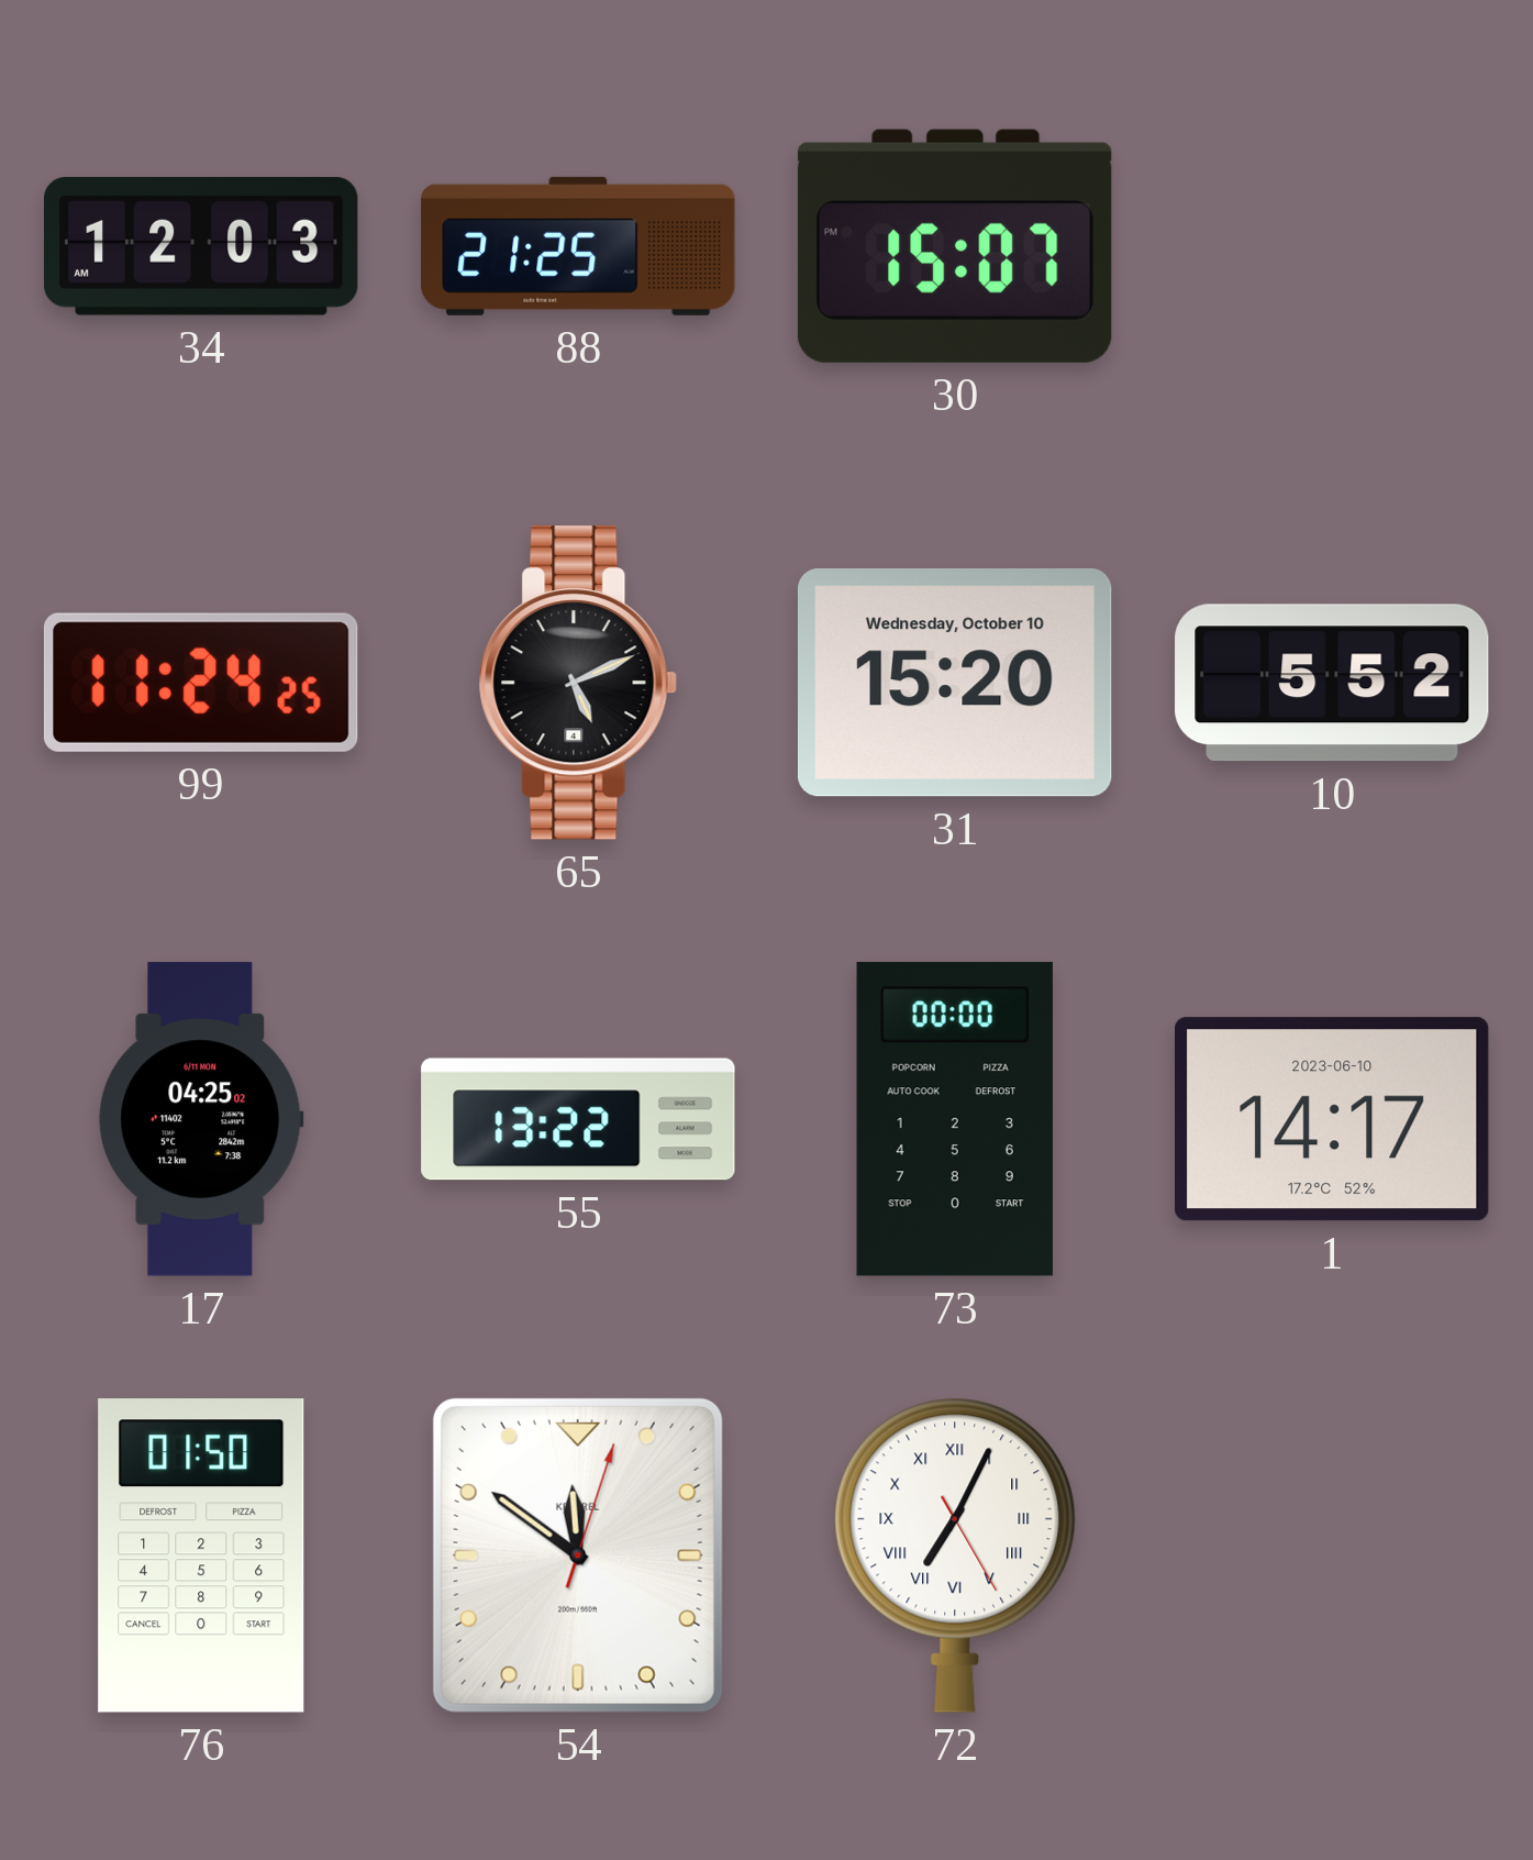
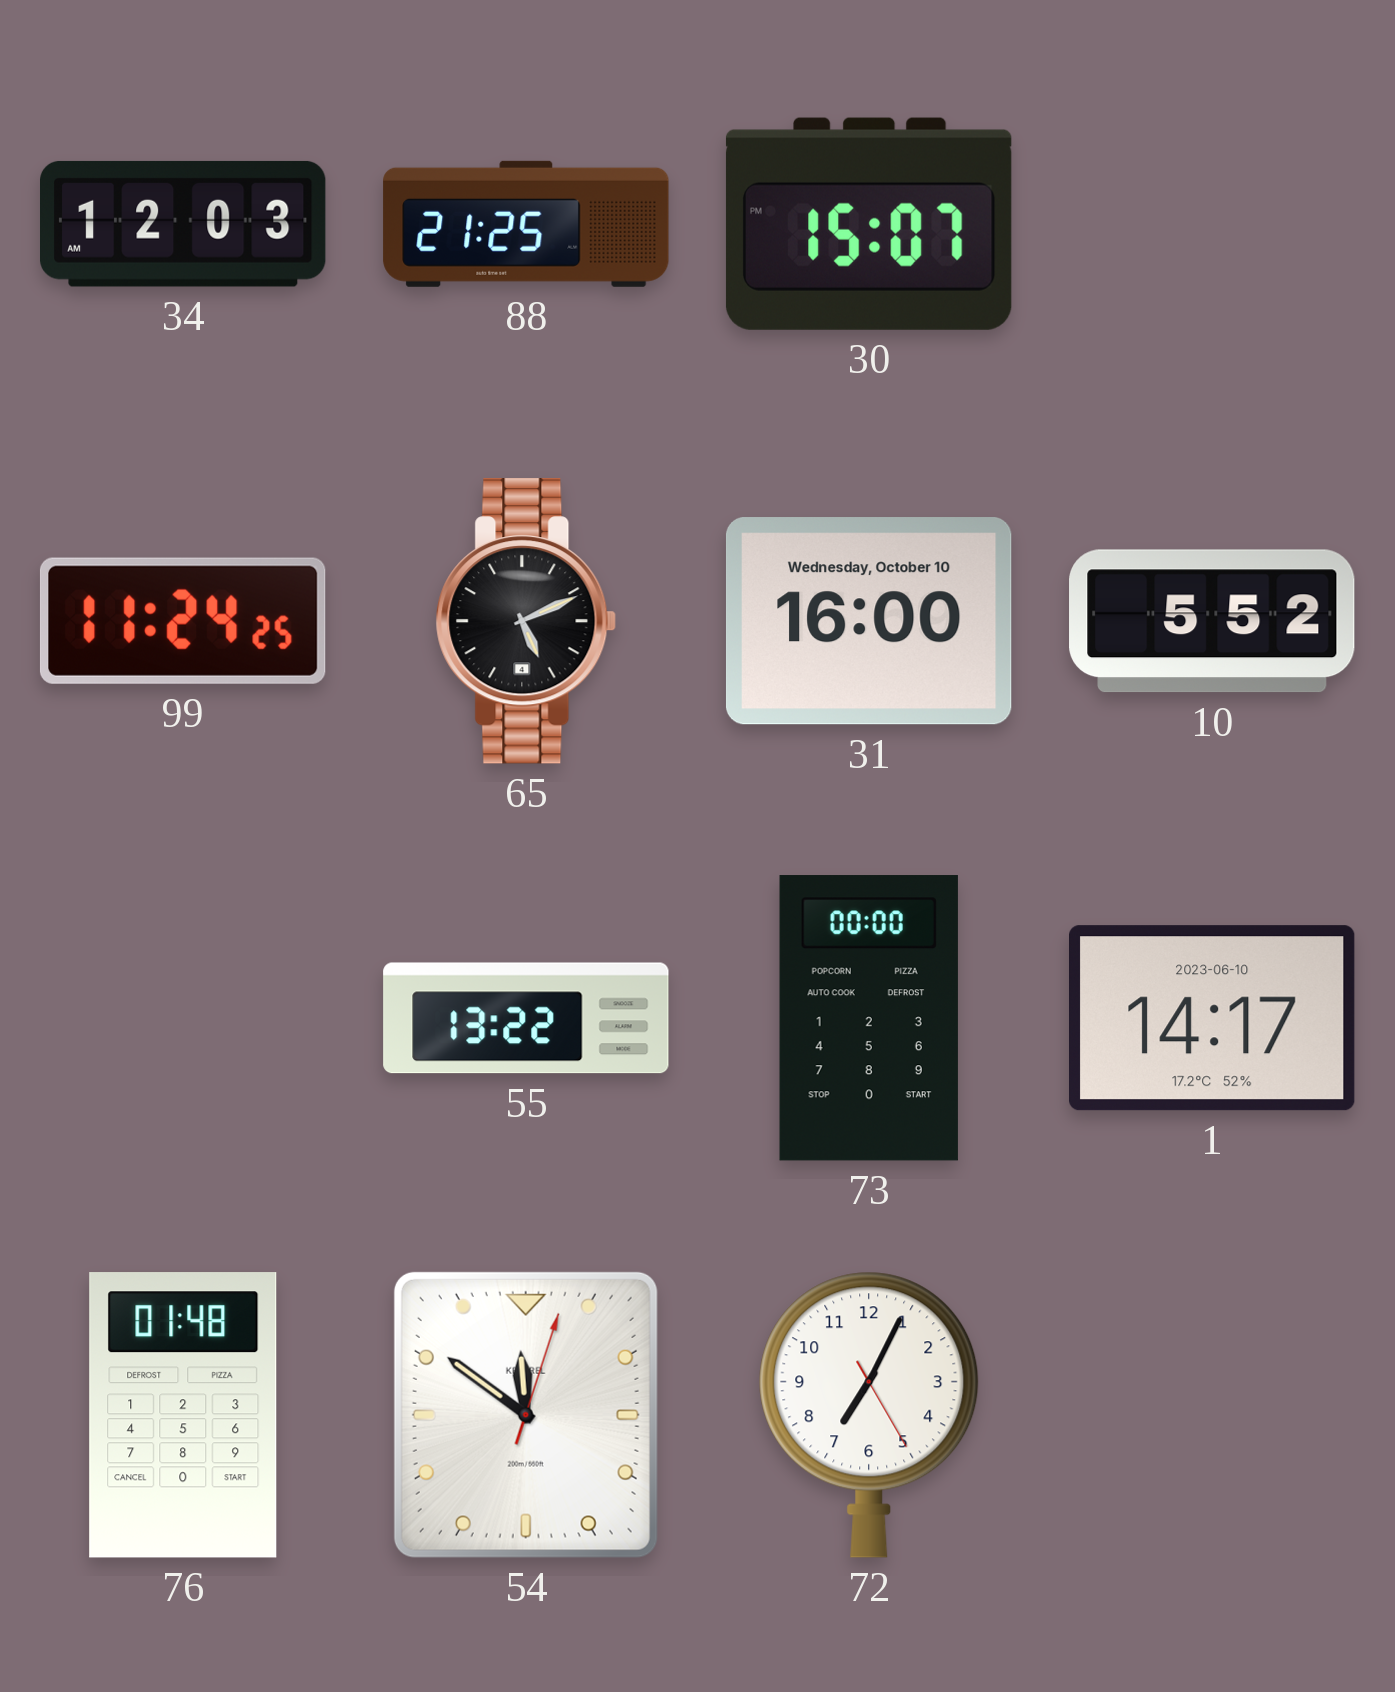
31: 15:20 -> 16:00
17: 04:25 -> none
76: 01:50 -> 01:48
72 numerals: Roman -> Arabic
